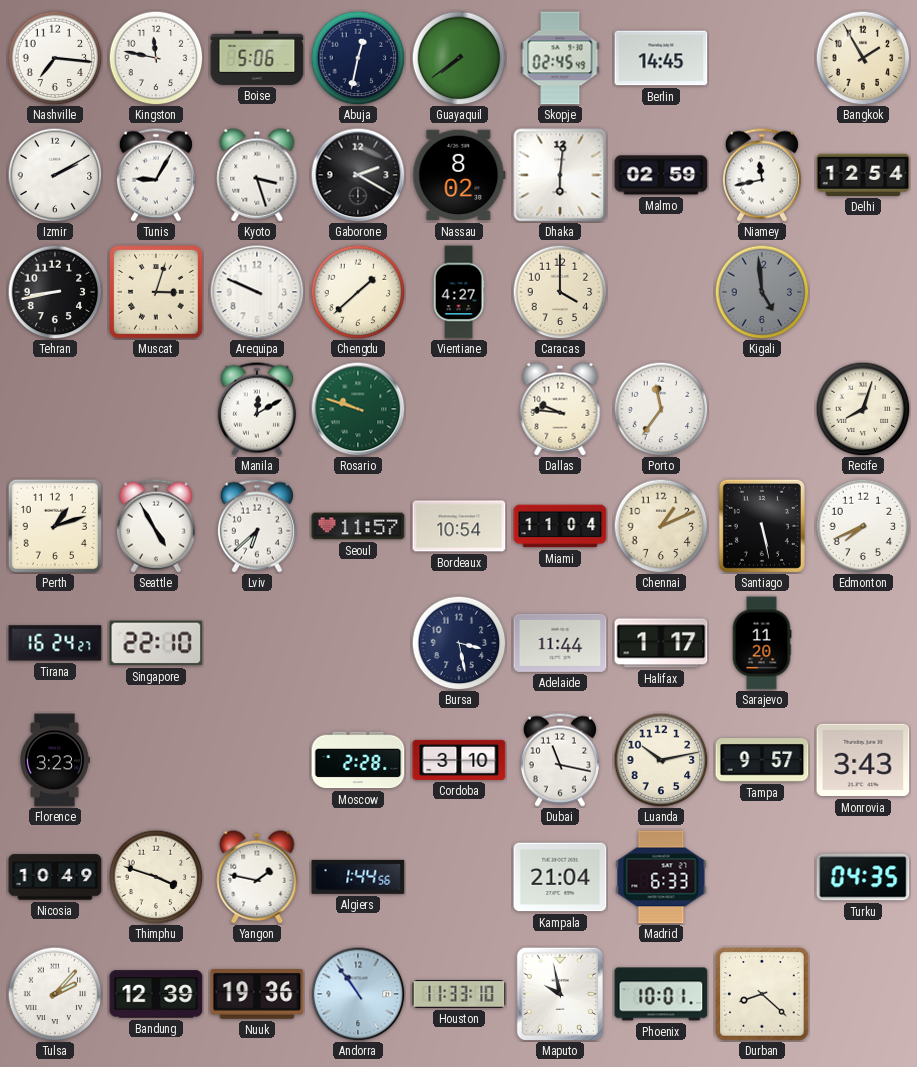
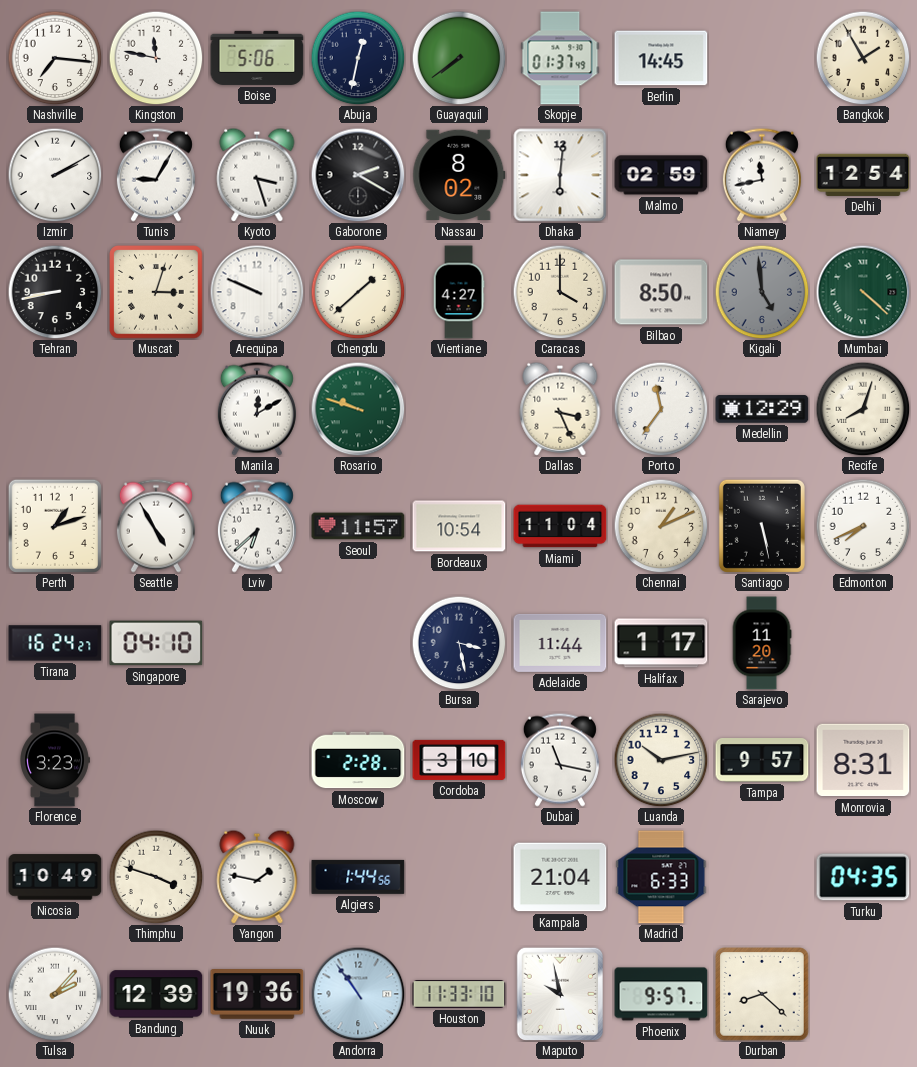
Skopje: 02:45 -> 01:37
Bilbao: none -> 8:50
Mumbai: none -> 4:22
Dallas: 9:46 -> 3:26
Medellin: none -> 12:29
Singapore: 22:10 -> 04:10
Monrovia: 3:43 -> 8:31
Phoenix: 10:01 -> 9:57
